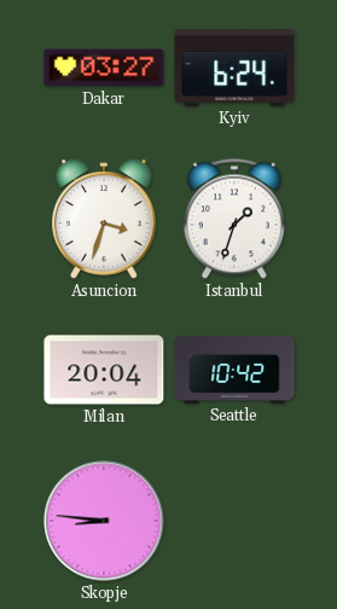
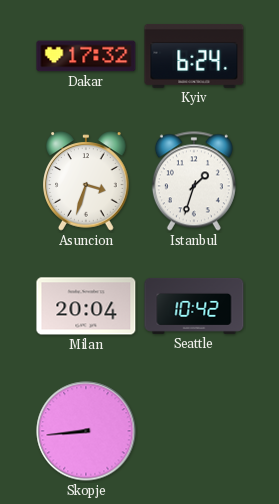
Dakar: 03:27 -> 17:32
Skopje: 8:46 -> 8:44
